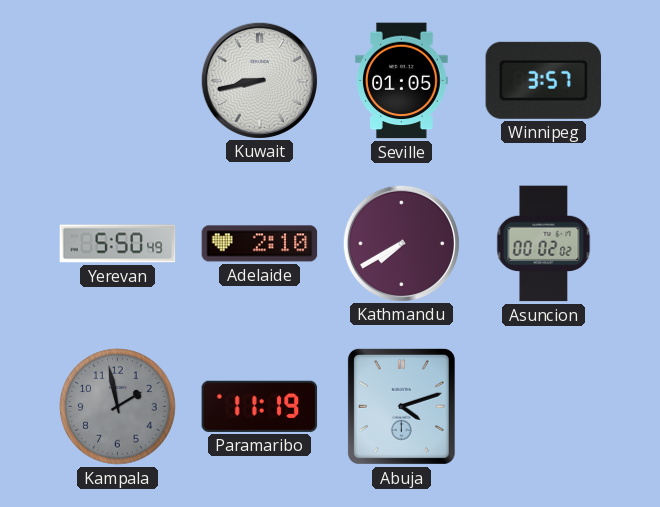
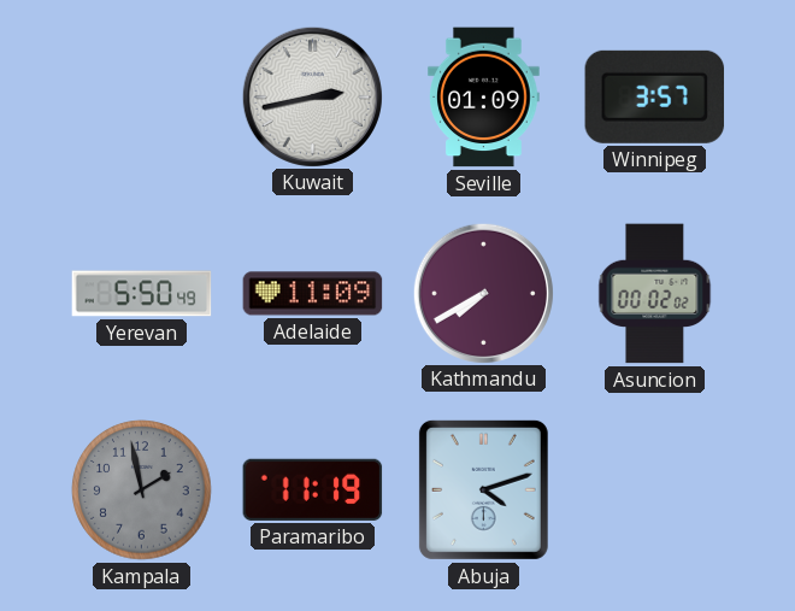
Kuwait: 8:43 -> 2:43
Seville: 01:05 -> 01:09
Adelaide: 2:10 -> 11:09
